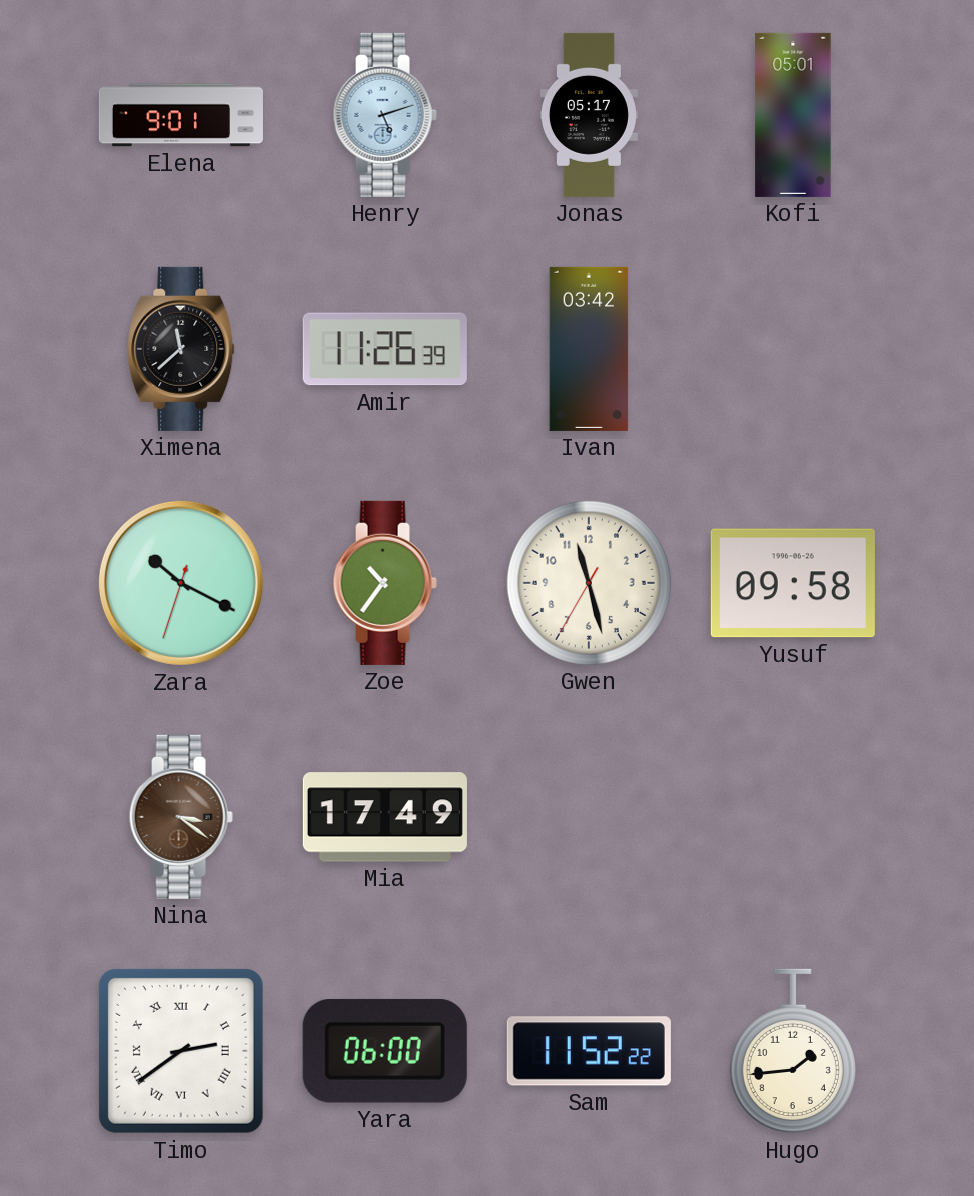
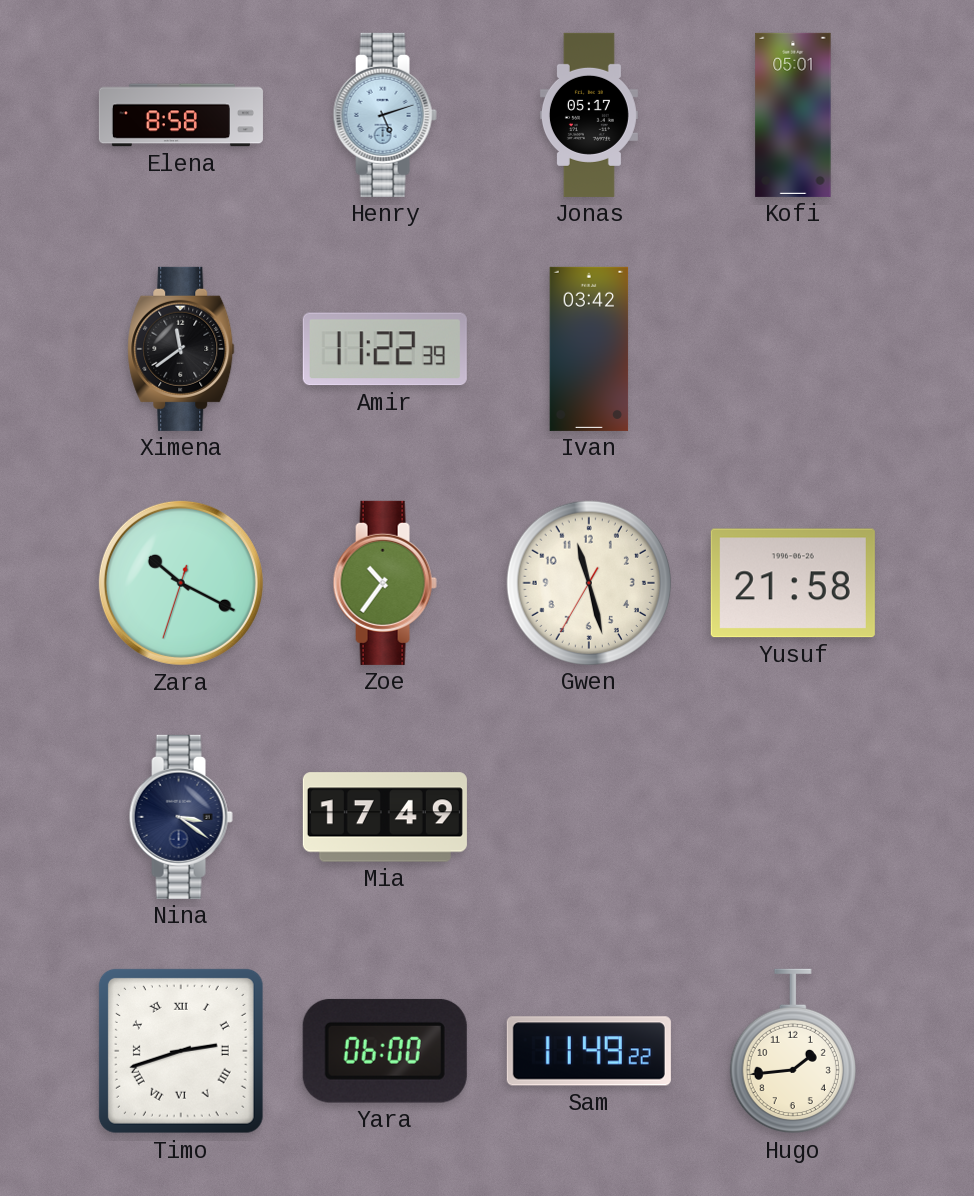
Elena: 9:01 -> 8:58
Ximena: 11:38 -> 11:39
Amir: 11:26 -> 11:22
Yusuf: 09:58 -> 21:58
Nina dial: brown -> navy
Timo: 2:39 -> 2:42
Sam: 11:52 -> 11:49
